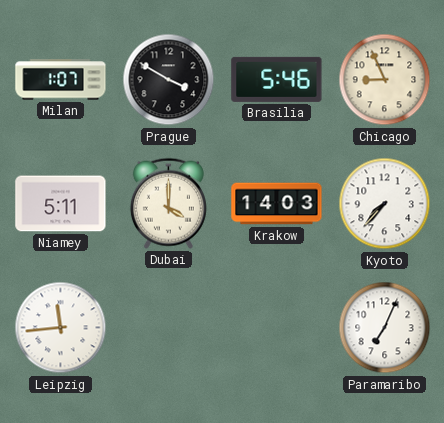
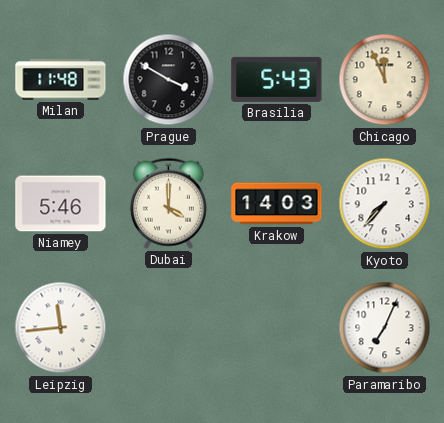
Milan: 1:07 -> 11:48
Brasilia: 5:46 -> 5:43
Chicago: 8:56 -> 11:56
Niamey: 5:11 -> 5:46
